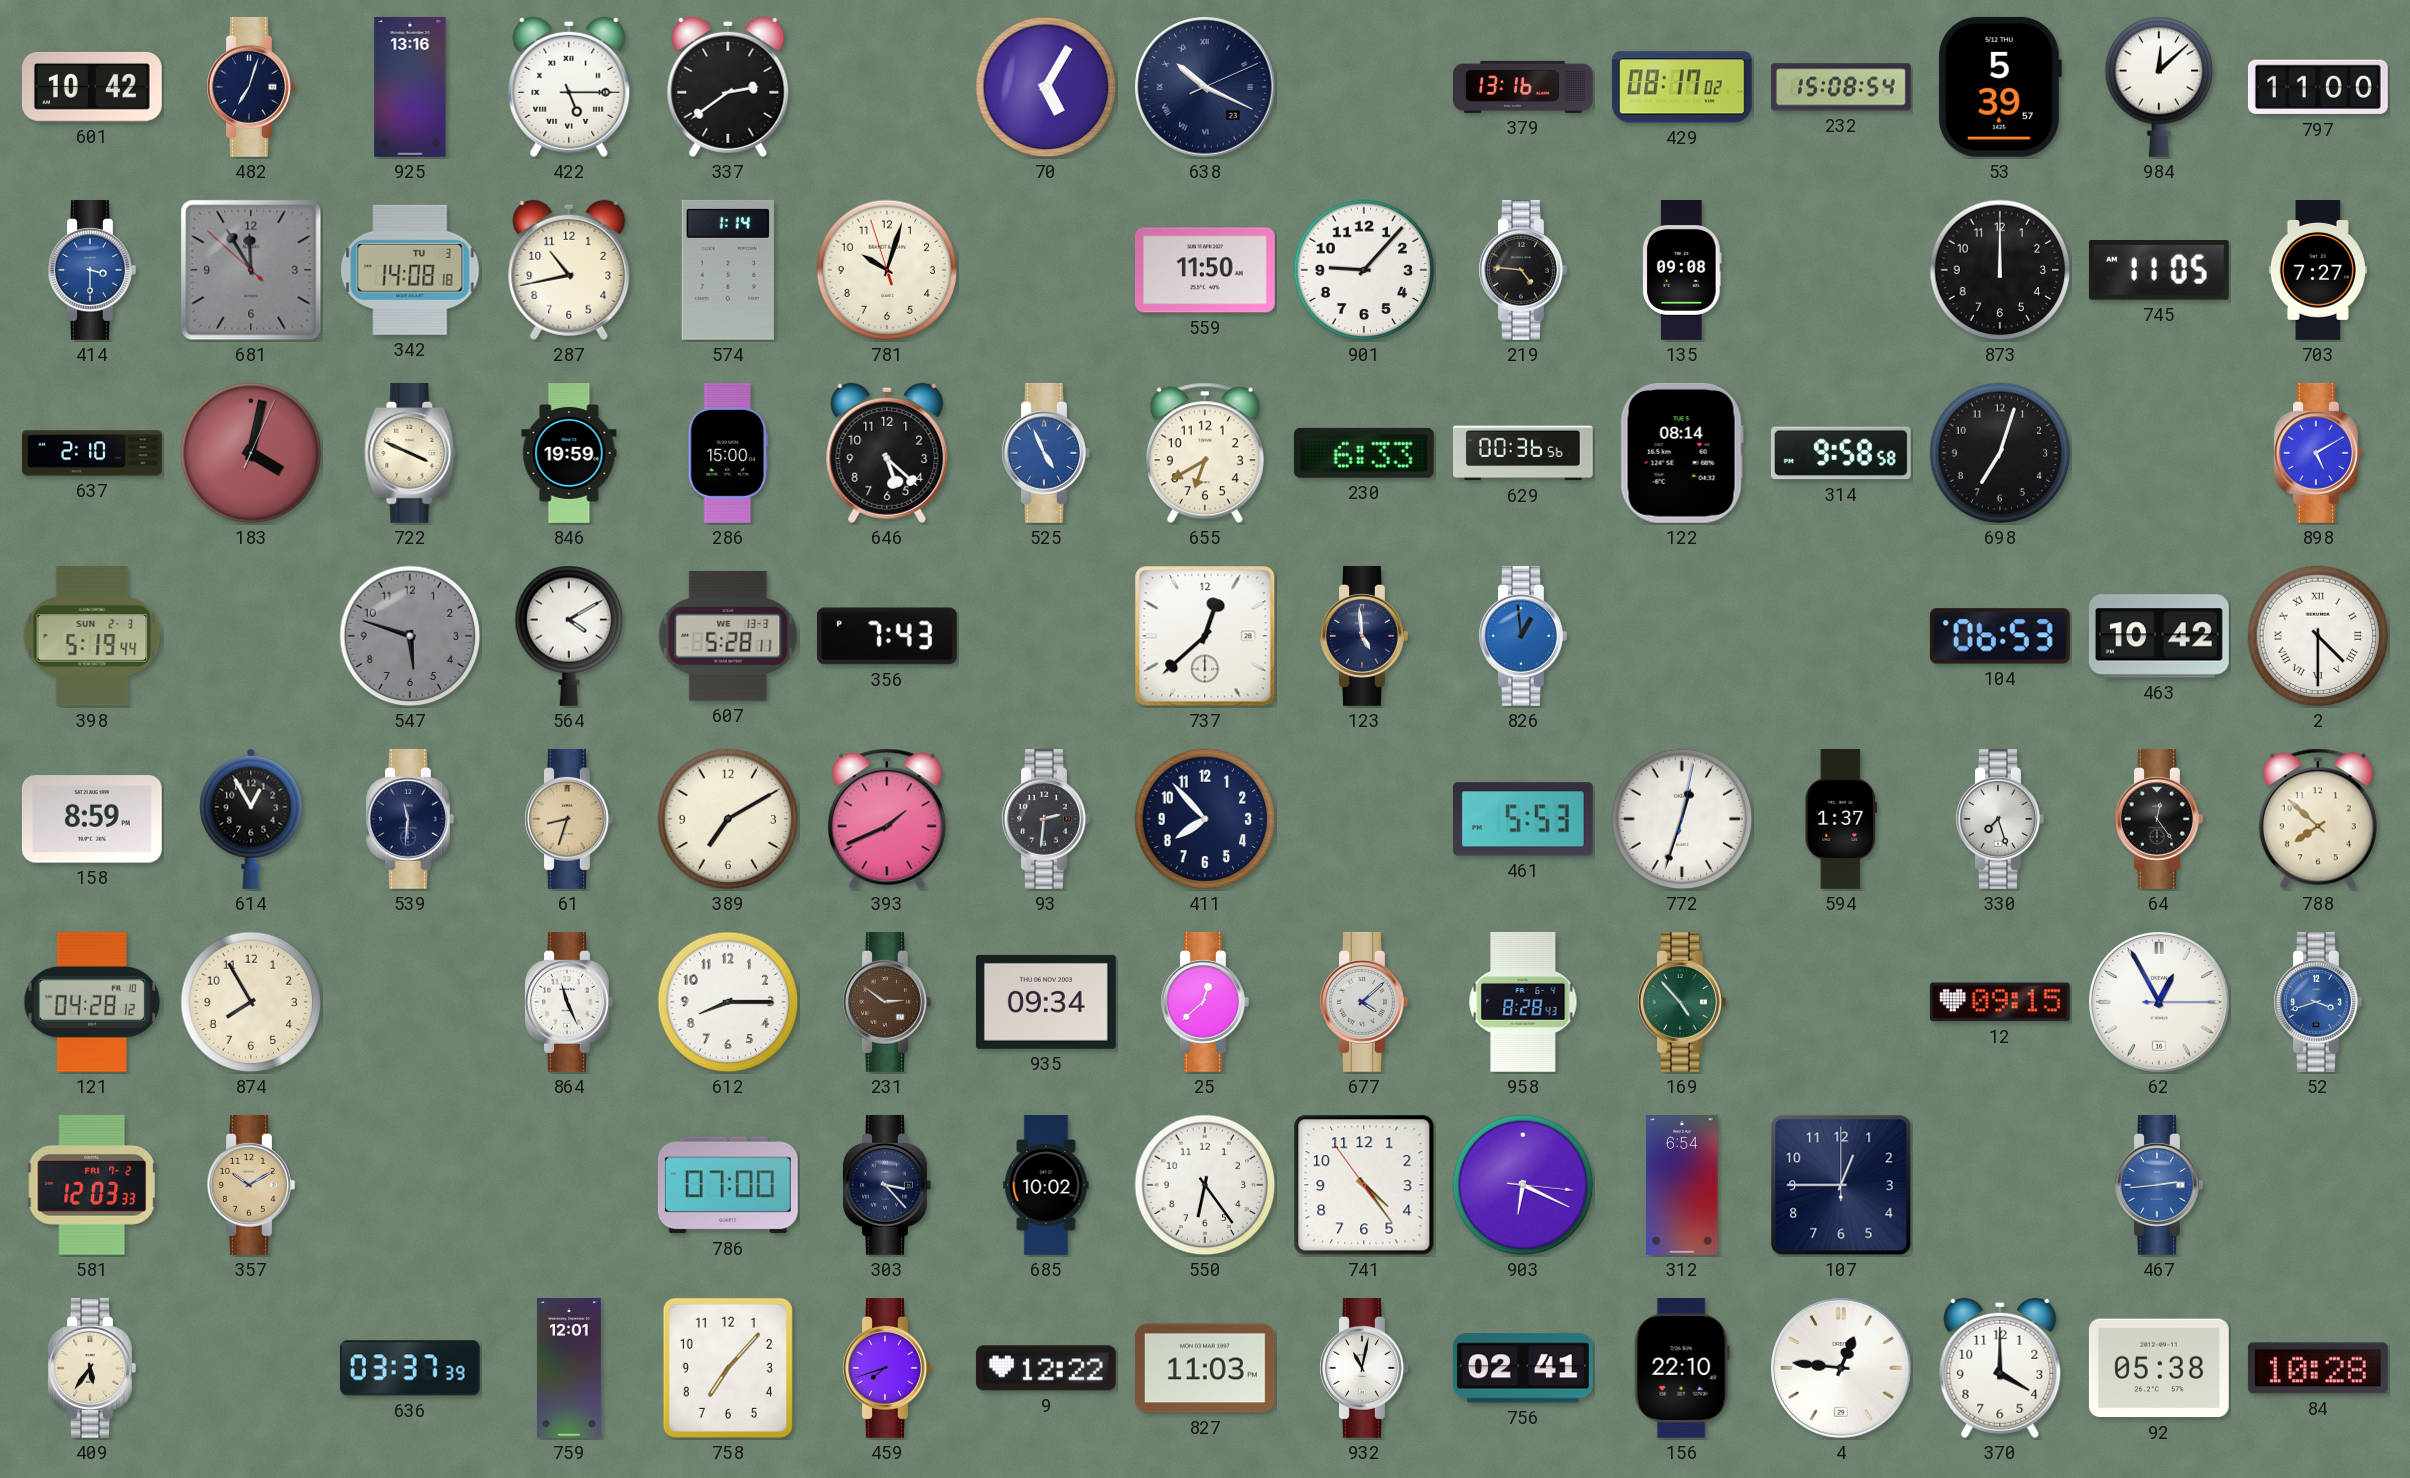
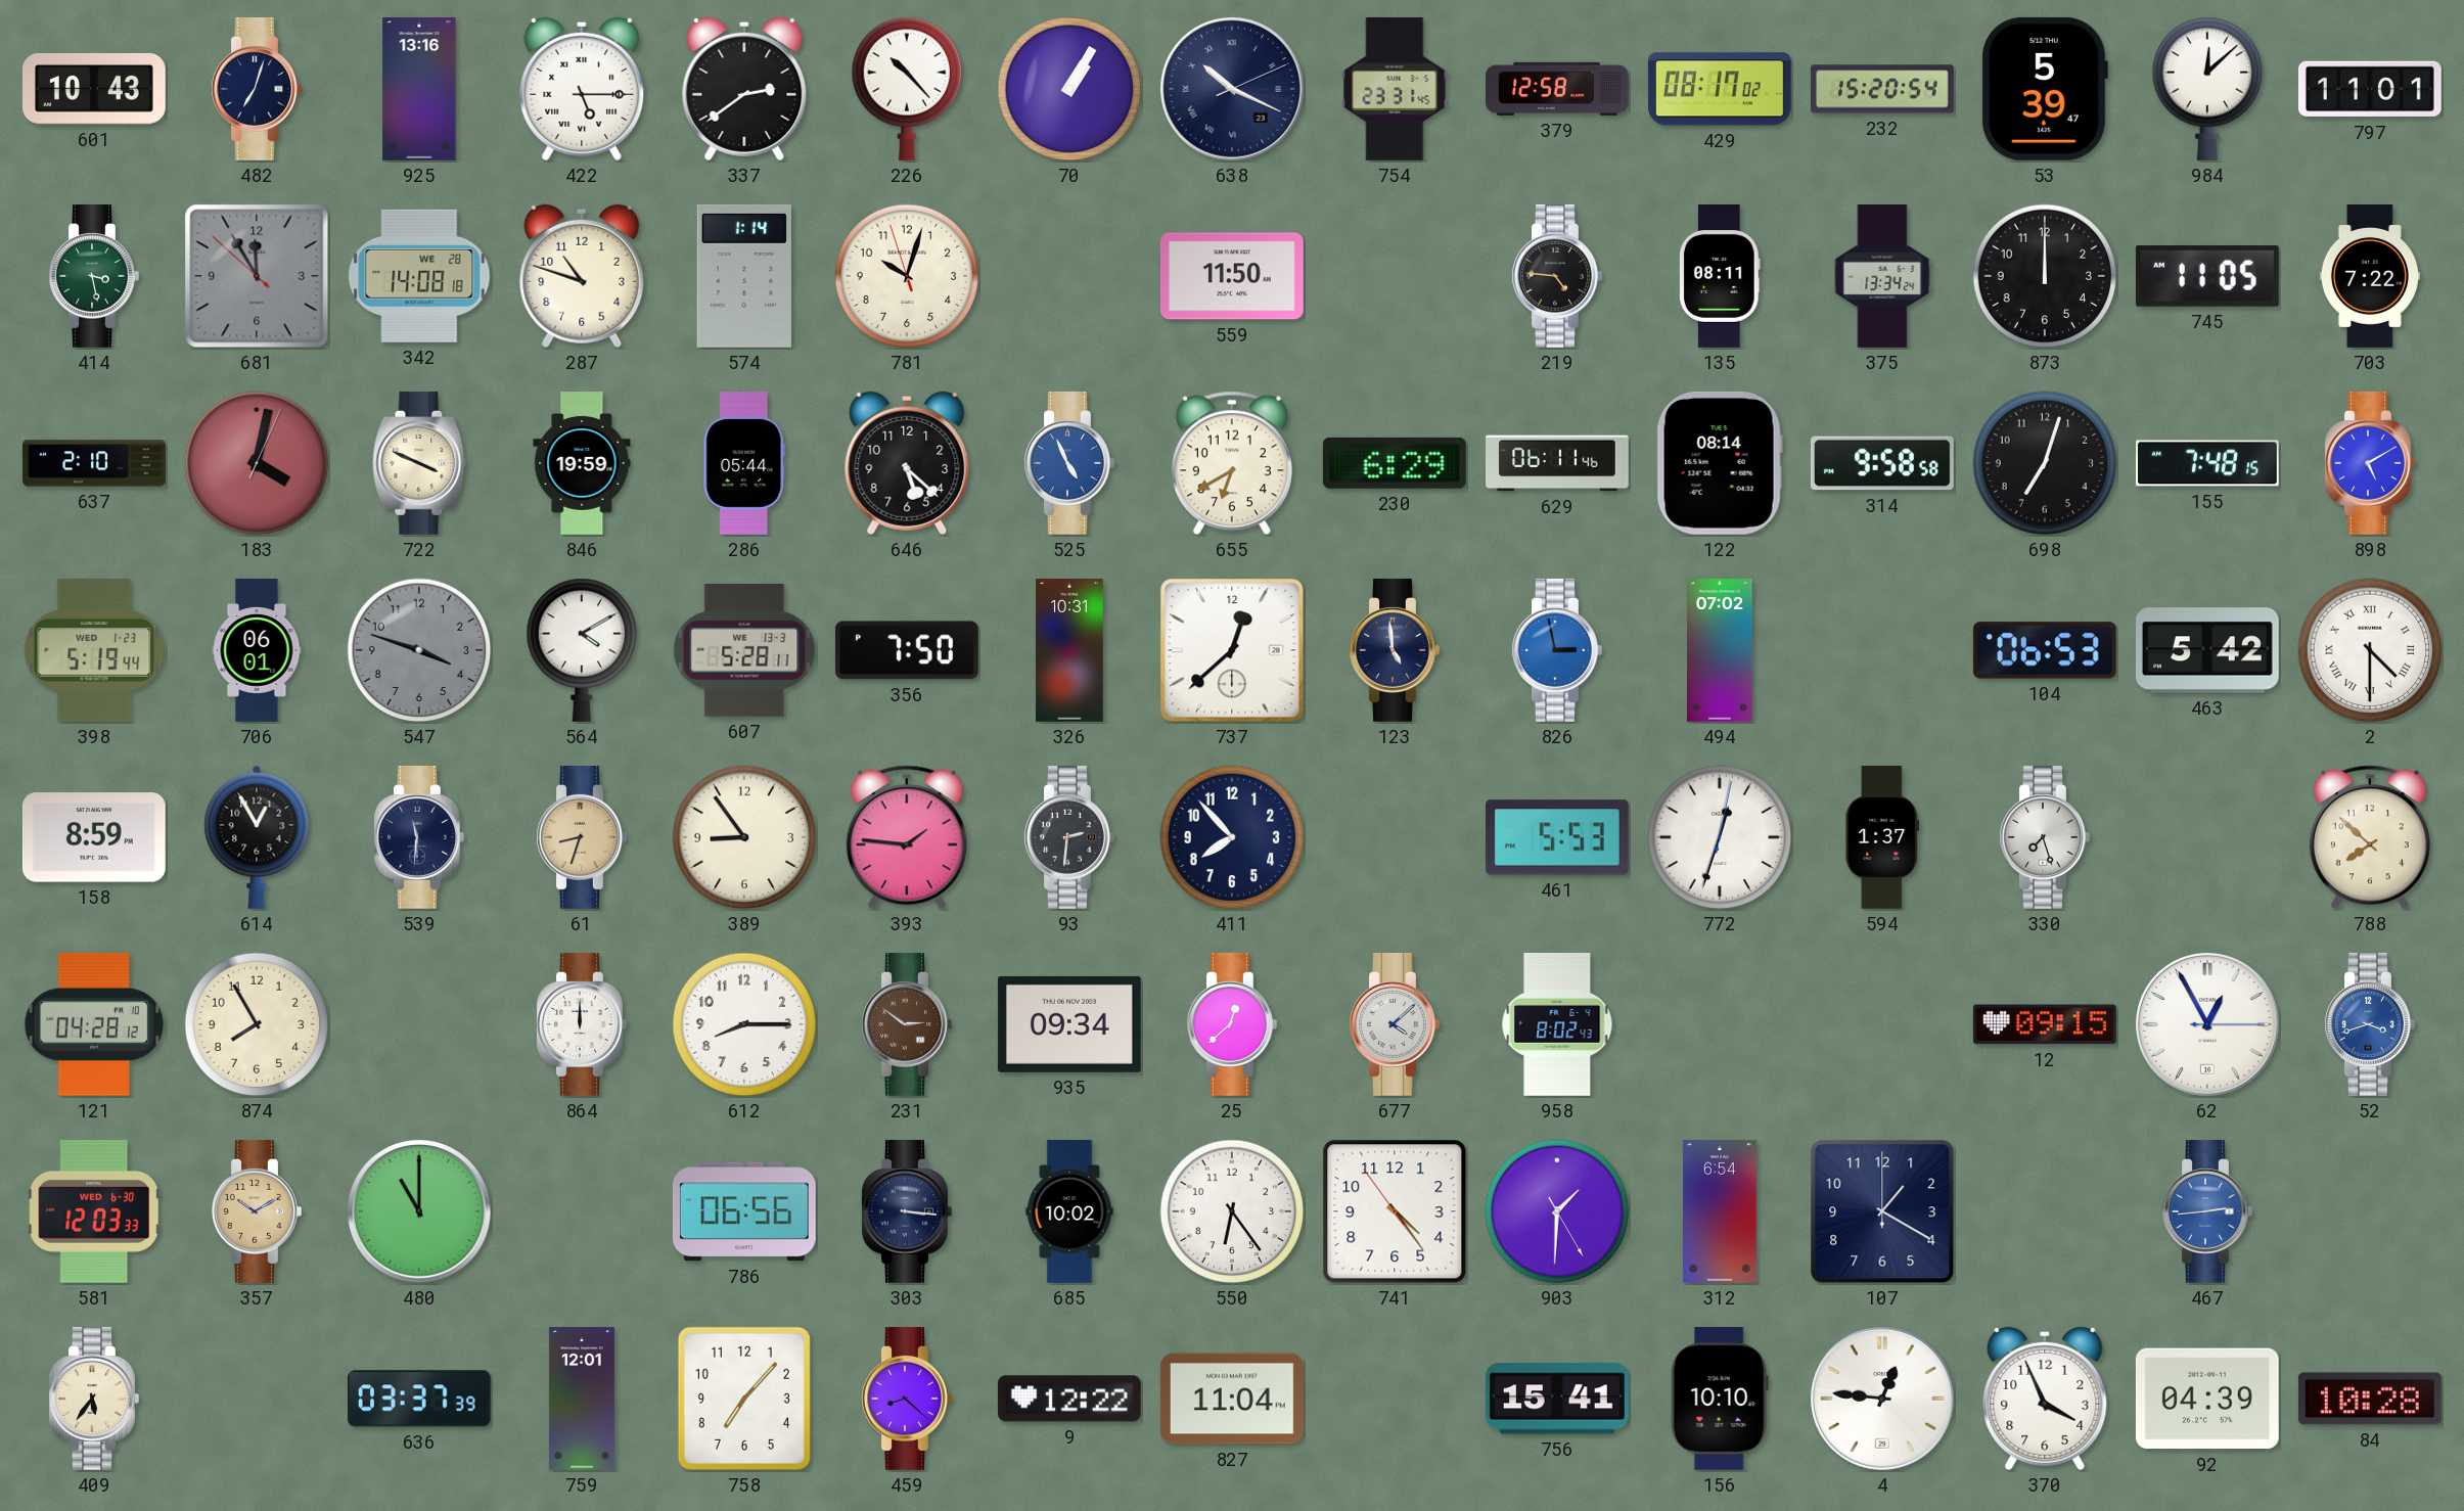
601: 10:42 -> 10:43
226: none -> 10:23
70: 5:05 -> 1:05
754: none -> 23:31
379: 13:16 -> 12:58
232: 15:08 -> 15:20
53: 5:39:57 -> 5:39:47
797: 11:00 -> 11:01
414: 3:30 -> 3:28
414 dial: blue -> green
342 date: TU 3 -> WE 28
287: 10:43 -> 10:48
901: 9:07 -> none
135: 09:08 -> 08:11
375: none -> 13:34
703: 7:27 -> 7:22
286: 15:00 -> 05:44
230: 6:33 -> 6:29
629: 00:36 -> 06:11
155: none -> 7:48
398 date: SUN 2-3 -> WED 1-23
706: none -> 06:01
547: 5:48 -> 3:48
356: 7:43 -> 7:50
326: none -> 10:31
826: 12:59 -> 2:58
494: none -> 07:02
463: 10:42 -> 5:42
389: 7:10 -> 8:54
393: 1:41 -> 1:46
64: 12:24 -> none
864: 11:26 -> 12:00
958: 8:28 -> 8:02
169: 4:53 -> none
581 date: FRI 7-2 -> WED 6-30
480: none -> 11:00
786: 07:00 -> 06:56
303: 3:23 -> 3:16
903: 6:19 -> 1:30
107: 12:45 -> 1:20
459: 7:42 -> 8:22
827: 11:03 -> 11:04
932: 11:02 -> none
756: 02:41 -> 15:41
156: 22:10 -> 10:10
370: 4:00 -> 3:56
92: 05:38 -> 04:39
